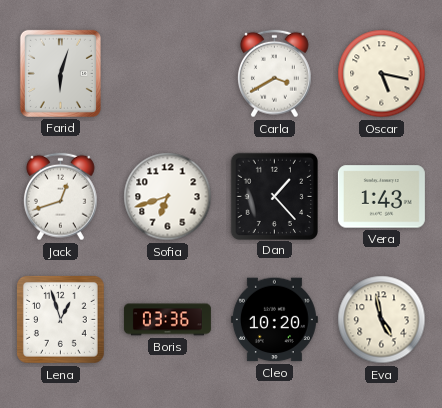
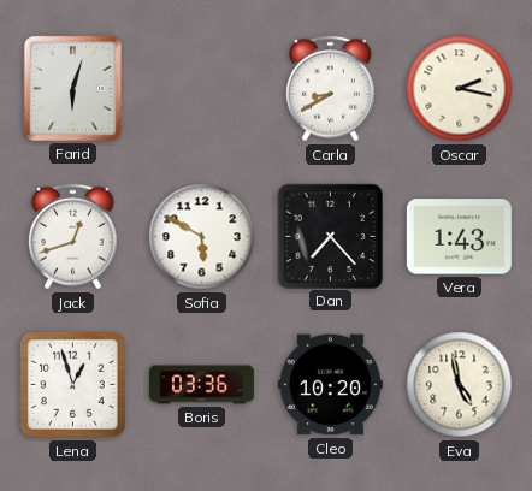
Carla: 3:40 -> 8:40
Oscar: 5:17 -> 2:17
Sofia: 6:42 -> 5:50
Dan: 1:23 -> 7:23
